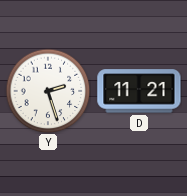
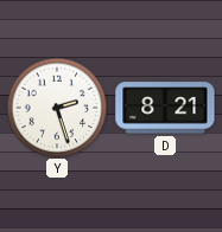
D: 11:21 -> 8:21
